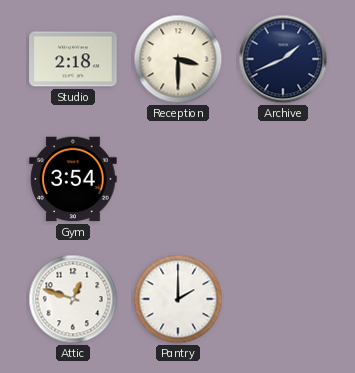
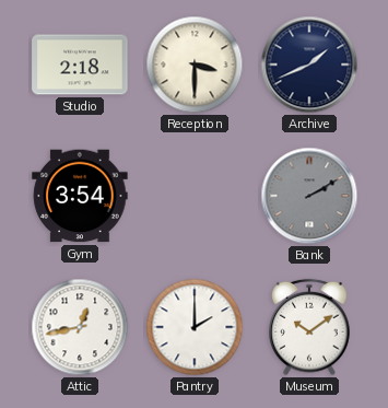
Bank: none -> 2:10
Attic: 12:48 -> 12:43
Museum: none -> 10:09
